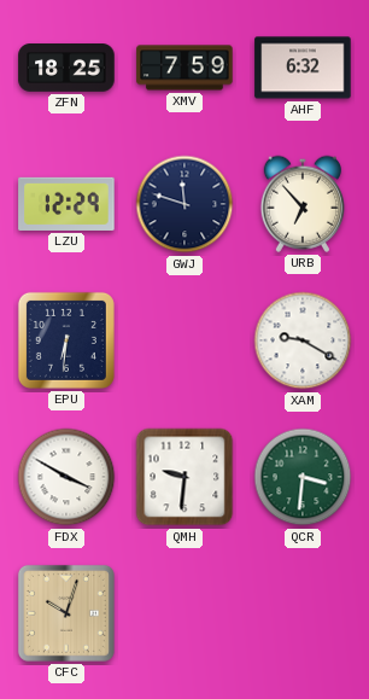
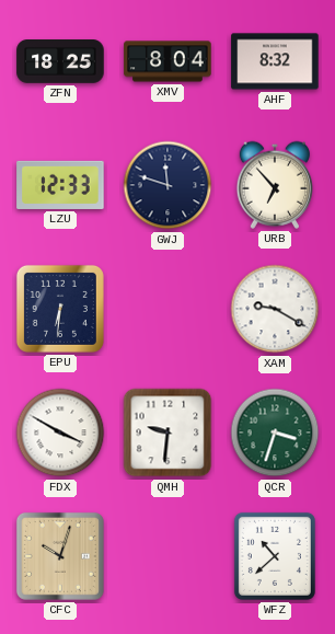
XMV: 7:59 -> 8:04
AHF: 6:32 -> 8:32
LZU: 12:29 -> 12:33
QCR: 3:31 -> 3:33
WFZ: none -> 10:38
